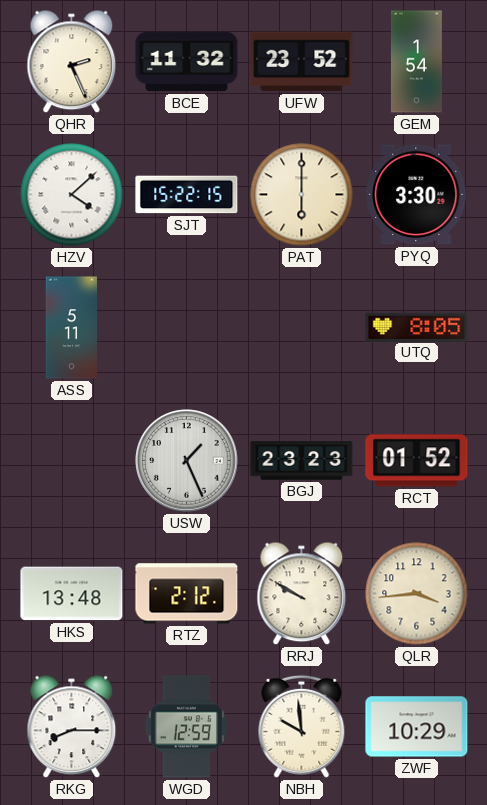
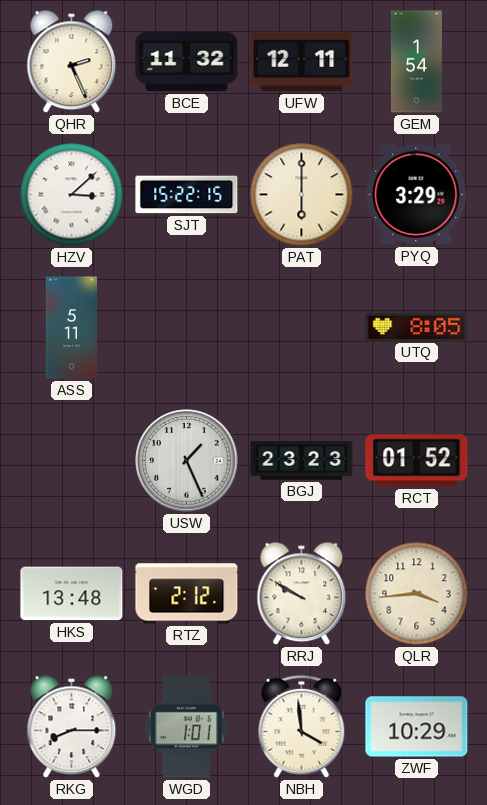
UFW: 23:52 -> 12:11
HZV: 4:08 -> 3:08
PYQ: 3:30 -> 3:29
WGD: 12:59 -> 1:01
NBH: 9:59 -> 3:59
